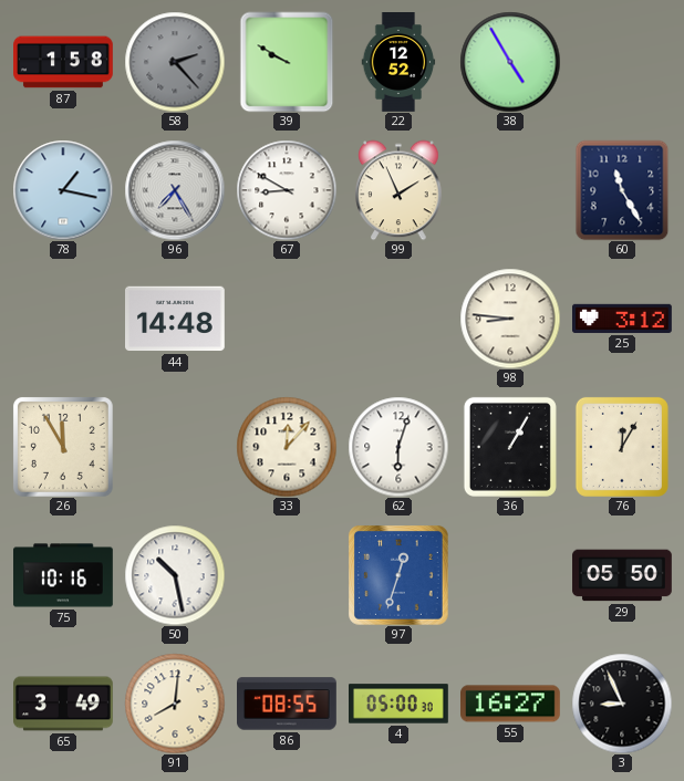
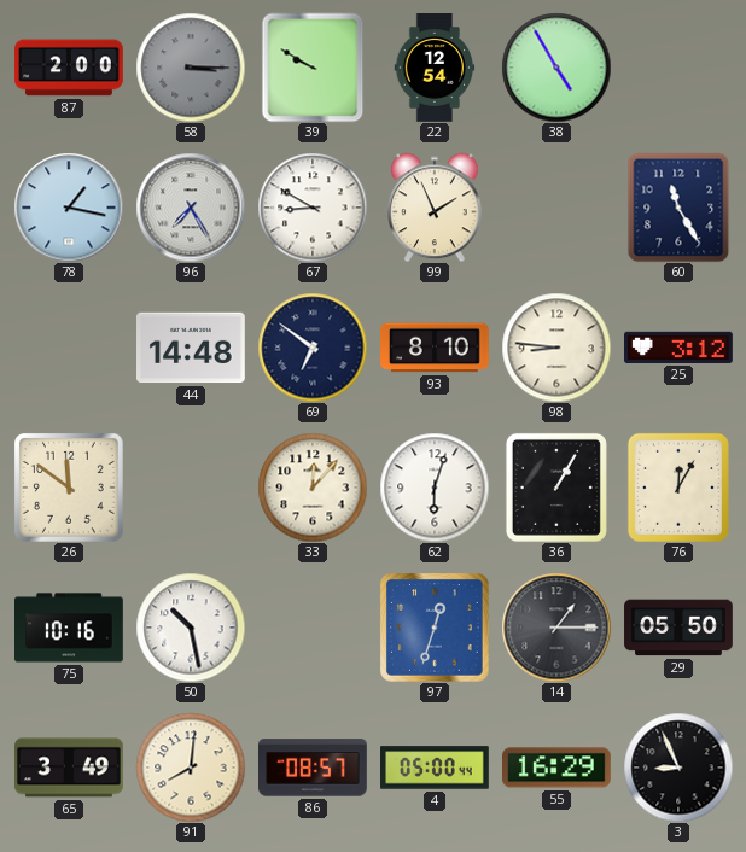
87: 1:58 -> 2:00
58: 2:23 -> 3:15
22: 12:52 -> 12:54
69: none -> 6:51
93: none -> 8:10
26: 11:55 -> 11:51
14: none -> 1:15
86: 08:55 -> 08:57
4: 05:00:30 -> 05:00:44
55: 16:27 -> 16:29
